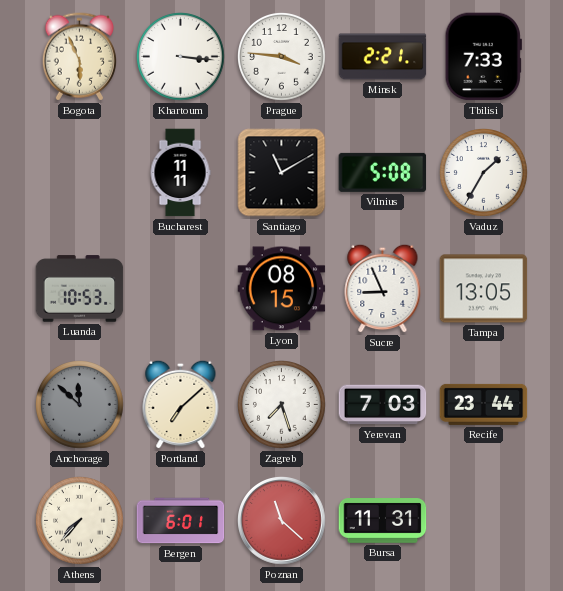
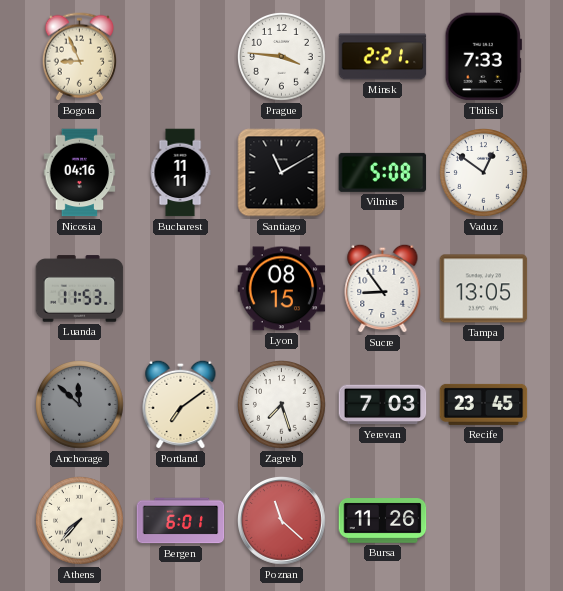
Bogota: 5:56 -> 8:56
Khartoum: 3:16 -> none
Nicosia: none -> 04:16
Vaduz: 1:35 -> 12:51
Luanda: 10:53 -> 11:53
Sucre: 8:56 -> 8:54
Portland: 7:08 -> 7:09
Recife: 23:44 -> 23:45
Bursa: 11:31 -> 11:26
